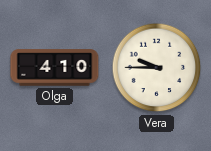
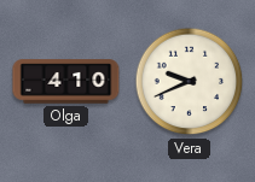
Vera: 9:45 -> 9:41
